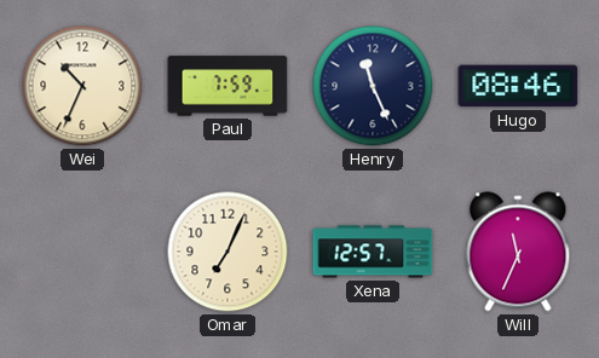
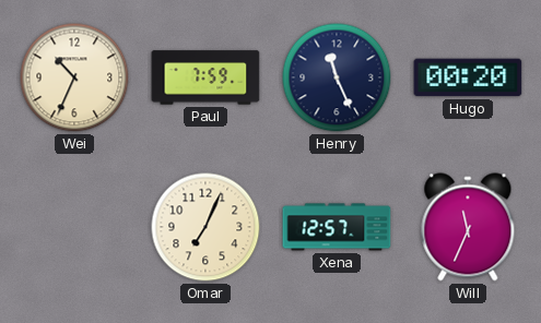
Hugo: 08:46 -> 00:20
